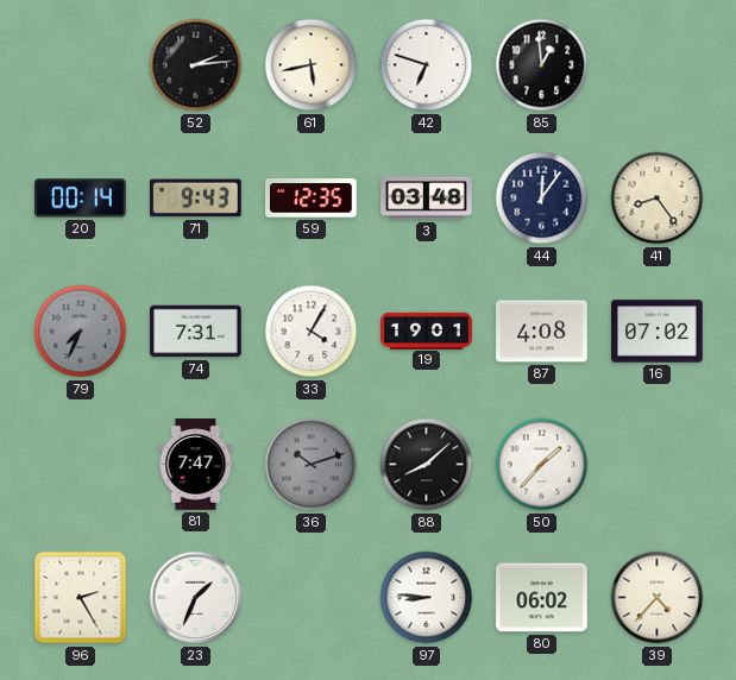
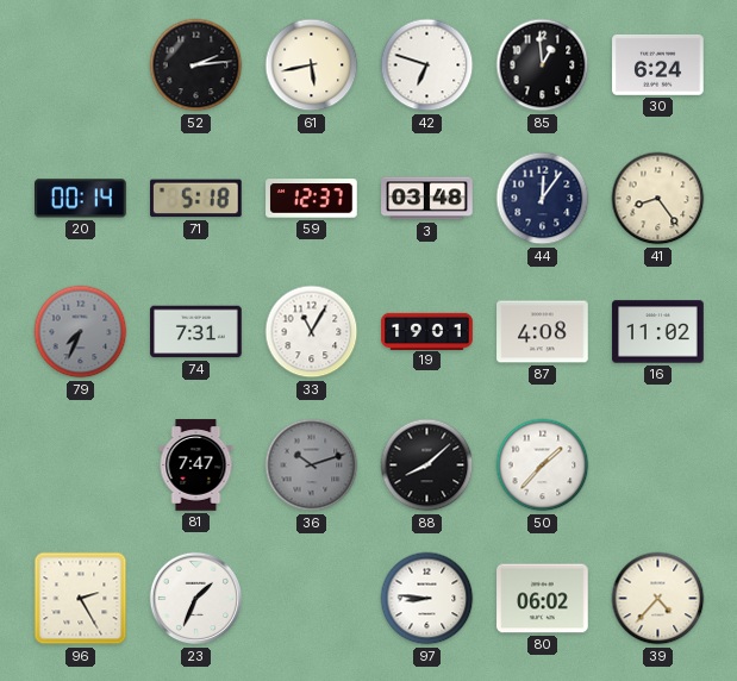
30: none -> 6:24
71: 9:43 -> 5:18
59: 12:35 -> 12:37
33: 4:05 -> 11:05
16: 07:02 -> 11:02
